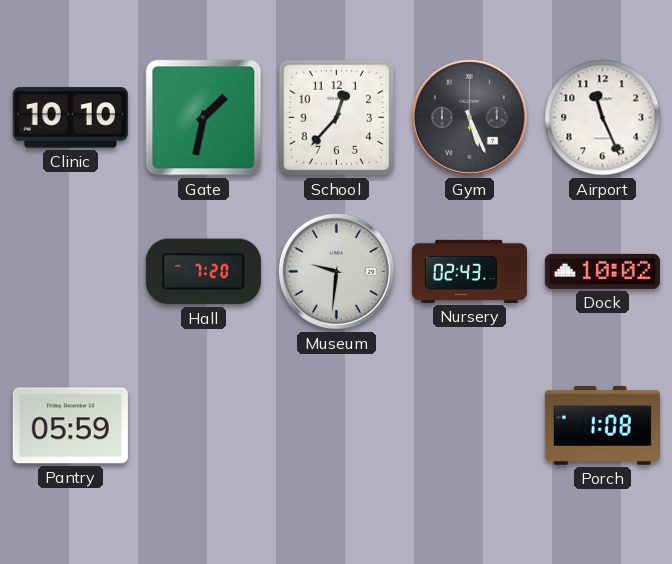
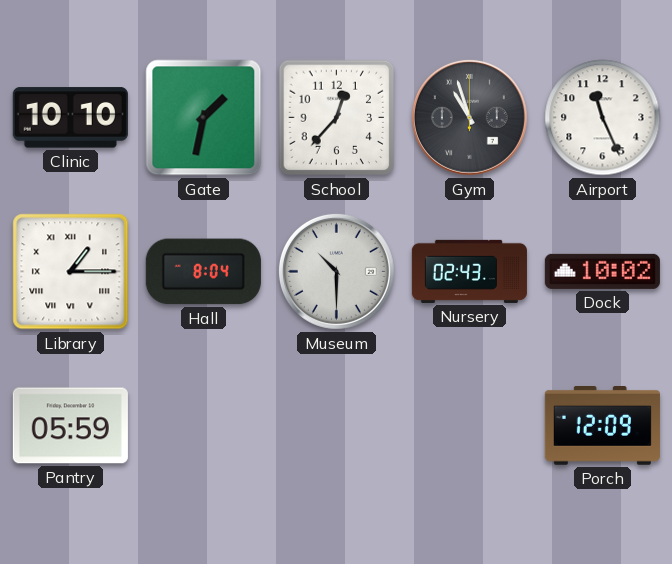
Gym: 5:26 -> 10:57
Library: none -> 1:15
Hall: 7:20 -> 8:04
Museum: 9:31 -> 10:30
Porch: 1:08 -> 12:09
